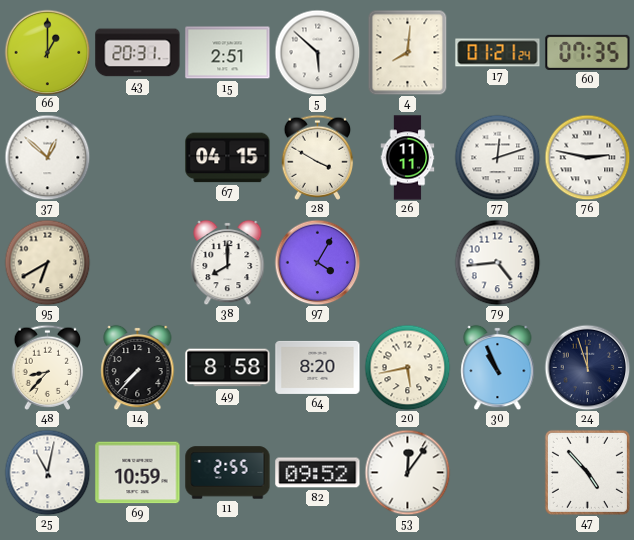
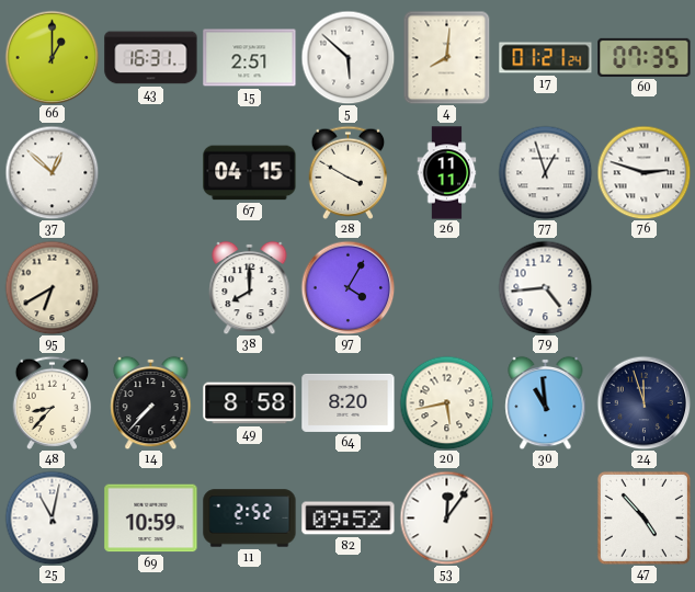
43: 20:31 -> 16:31
77: 12:12 -> 12:57
76: 2:47 -> 2:48
30: 10:56 -> 10:59
11: 2:55 -> 2:52
